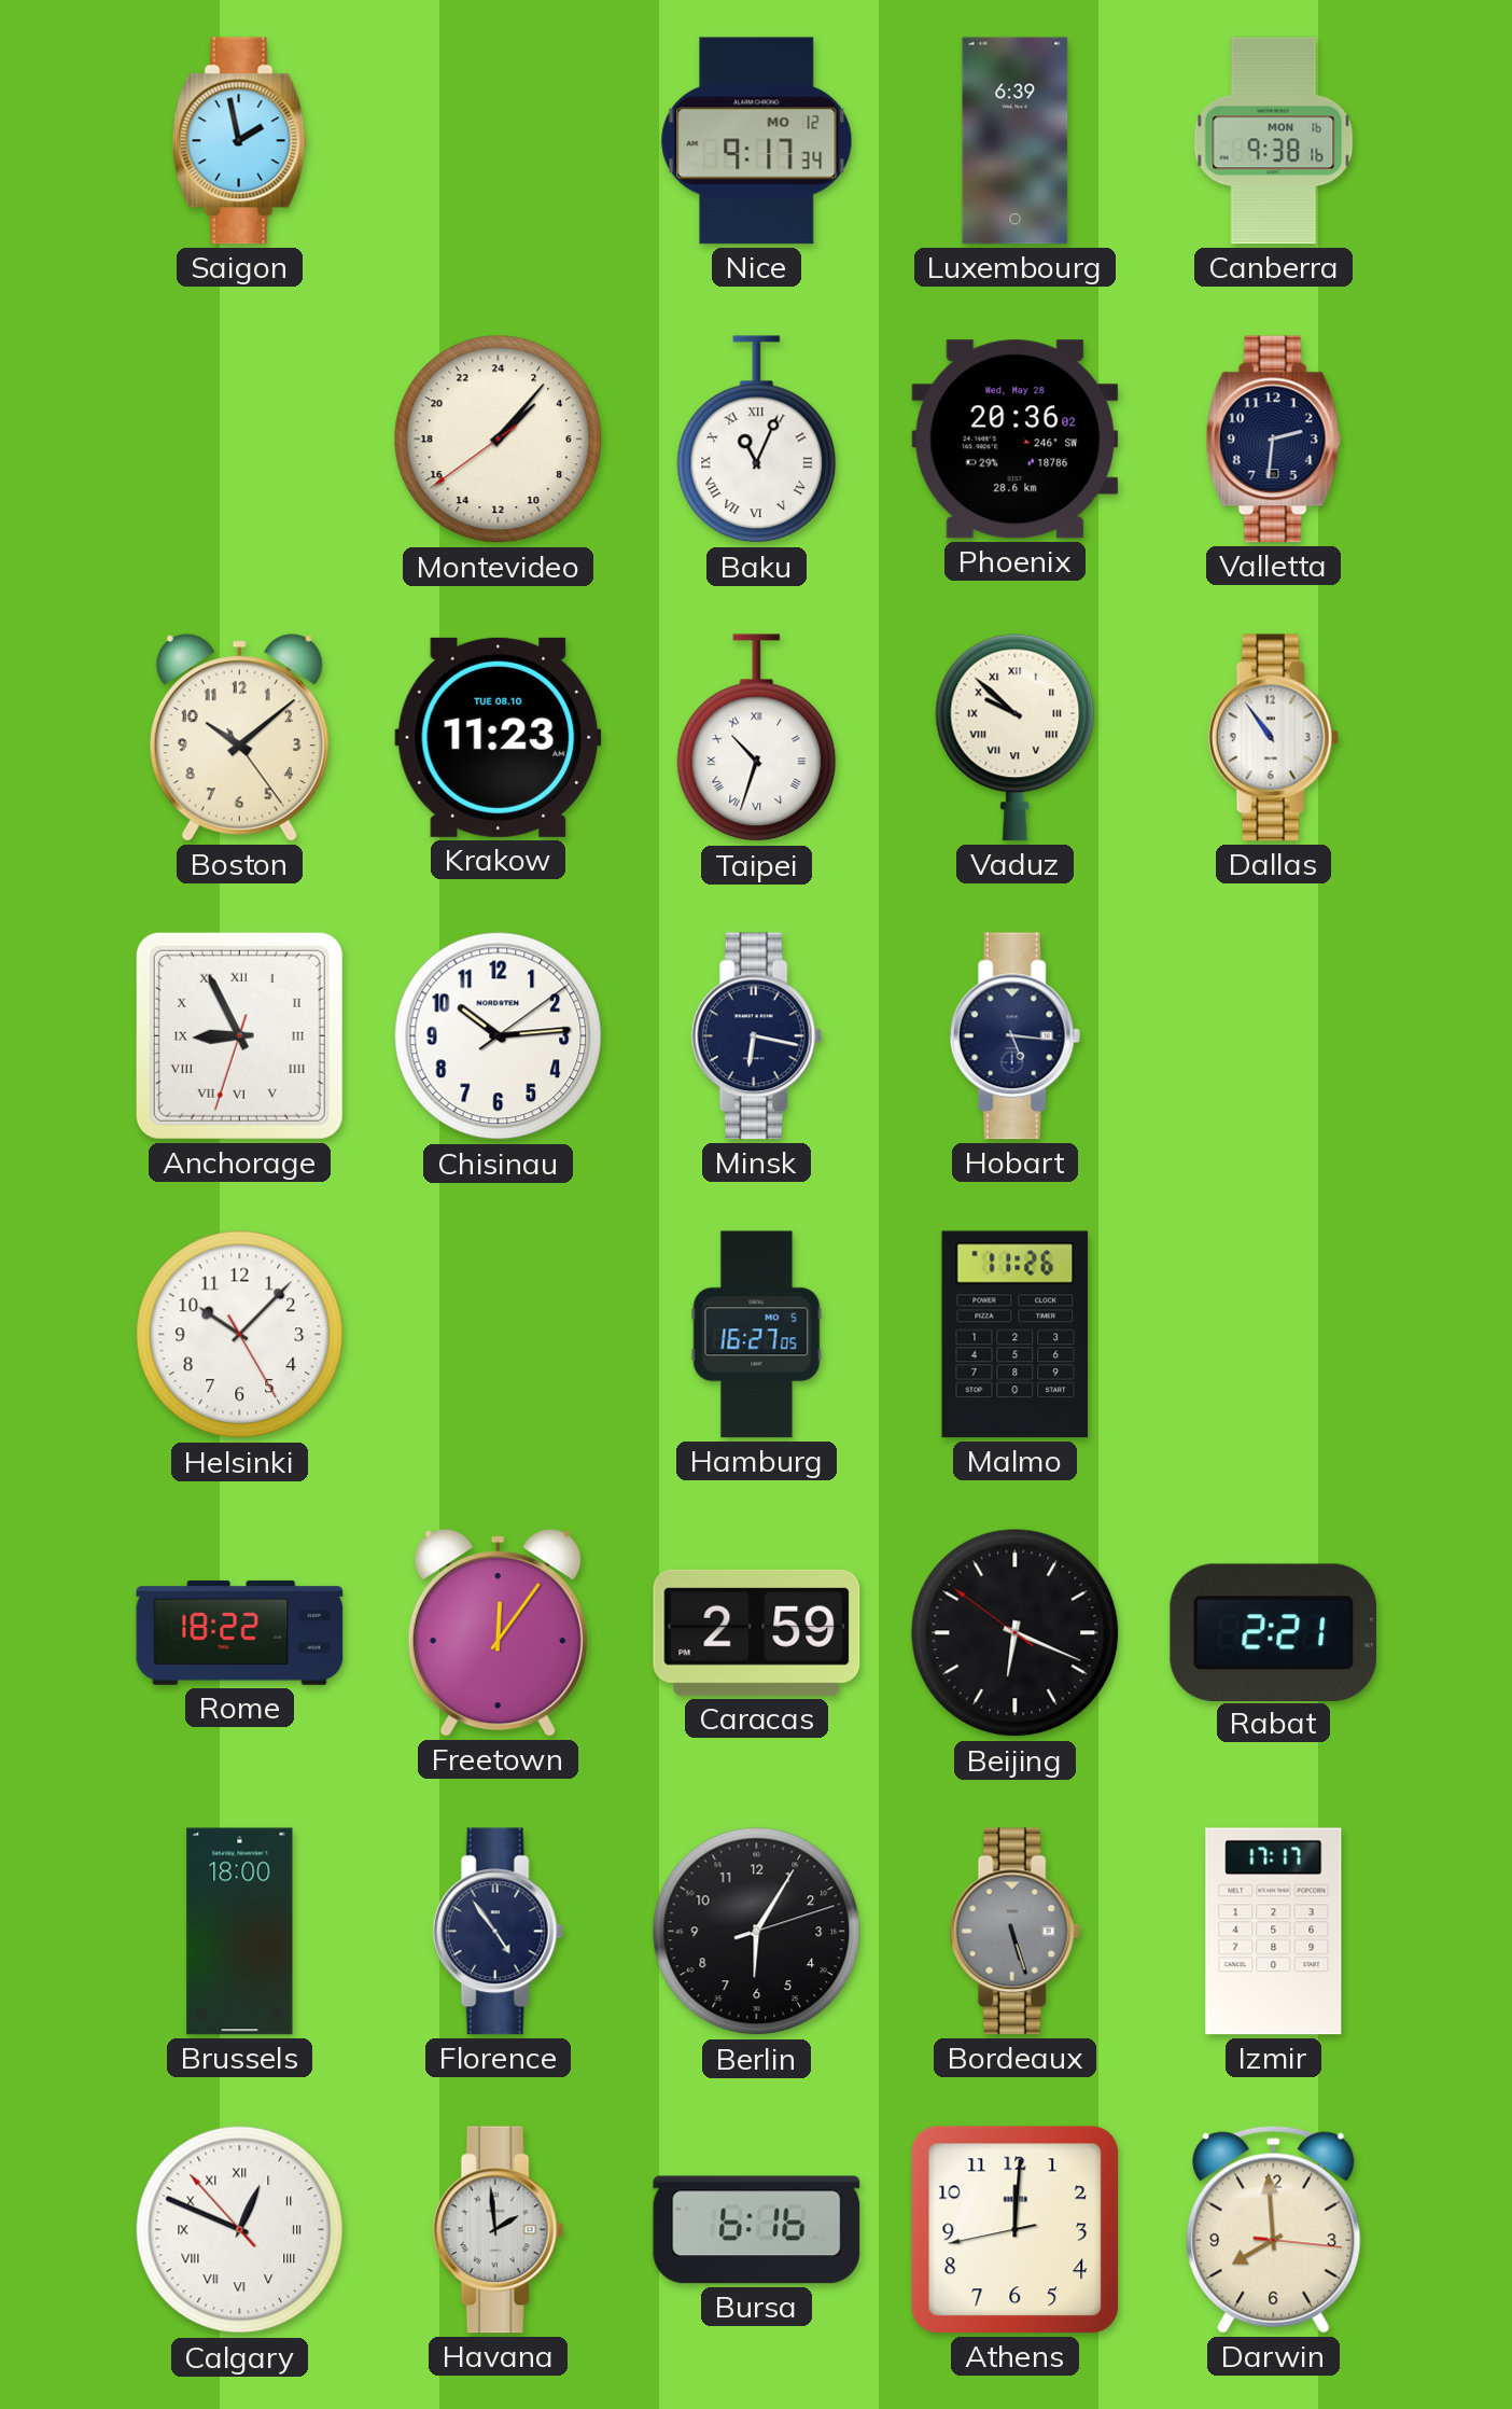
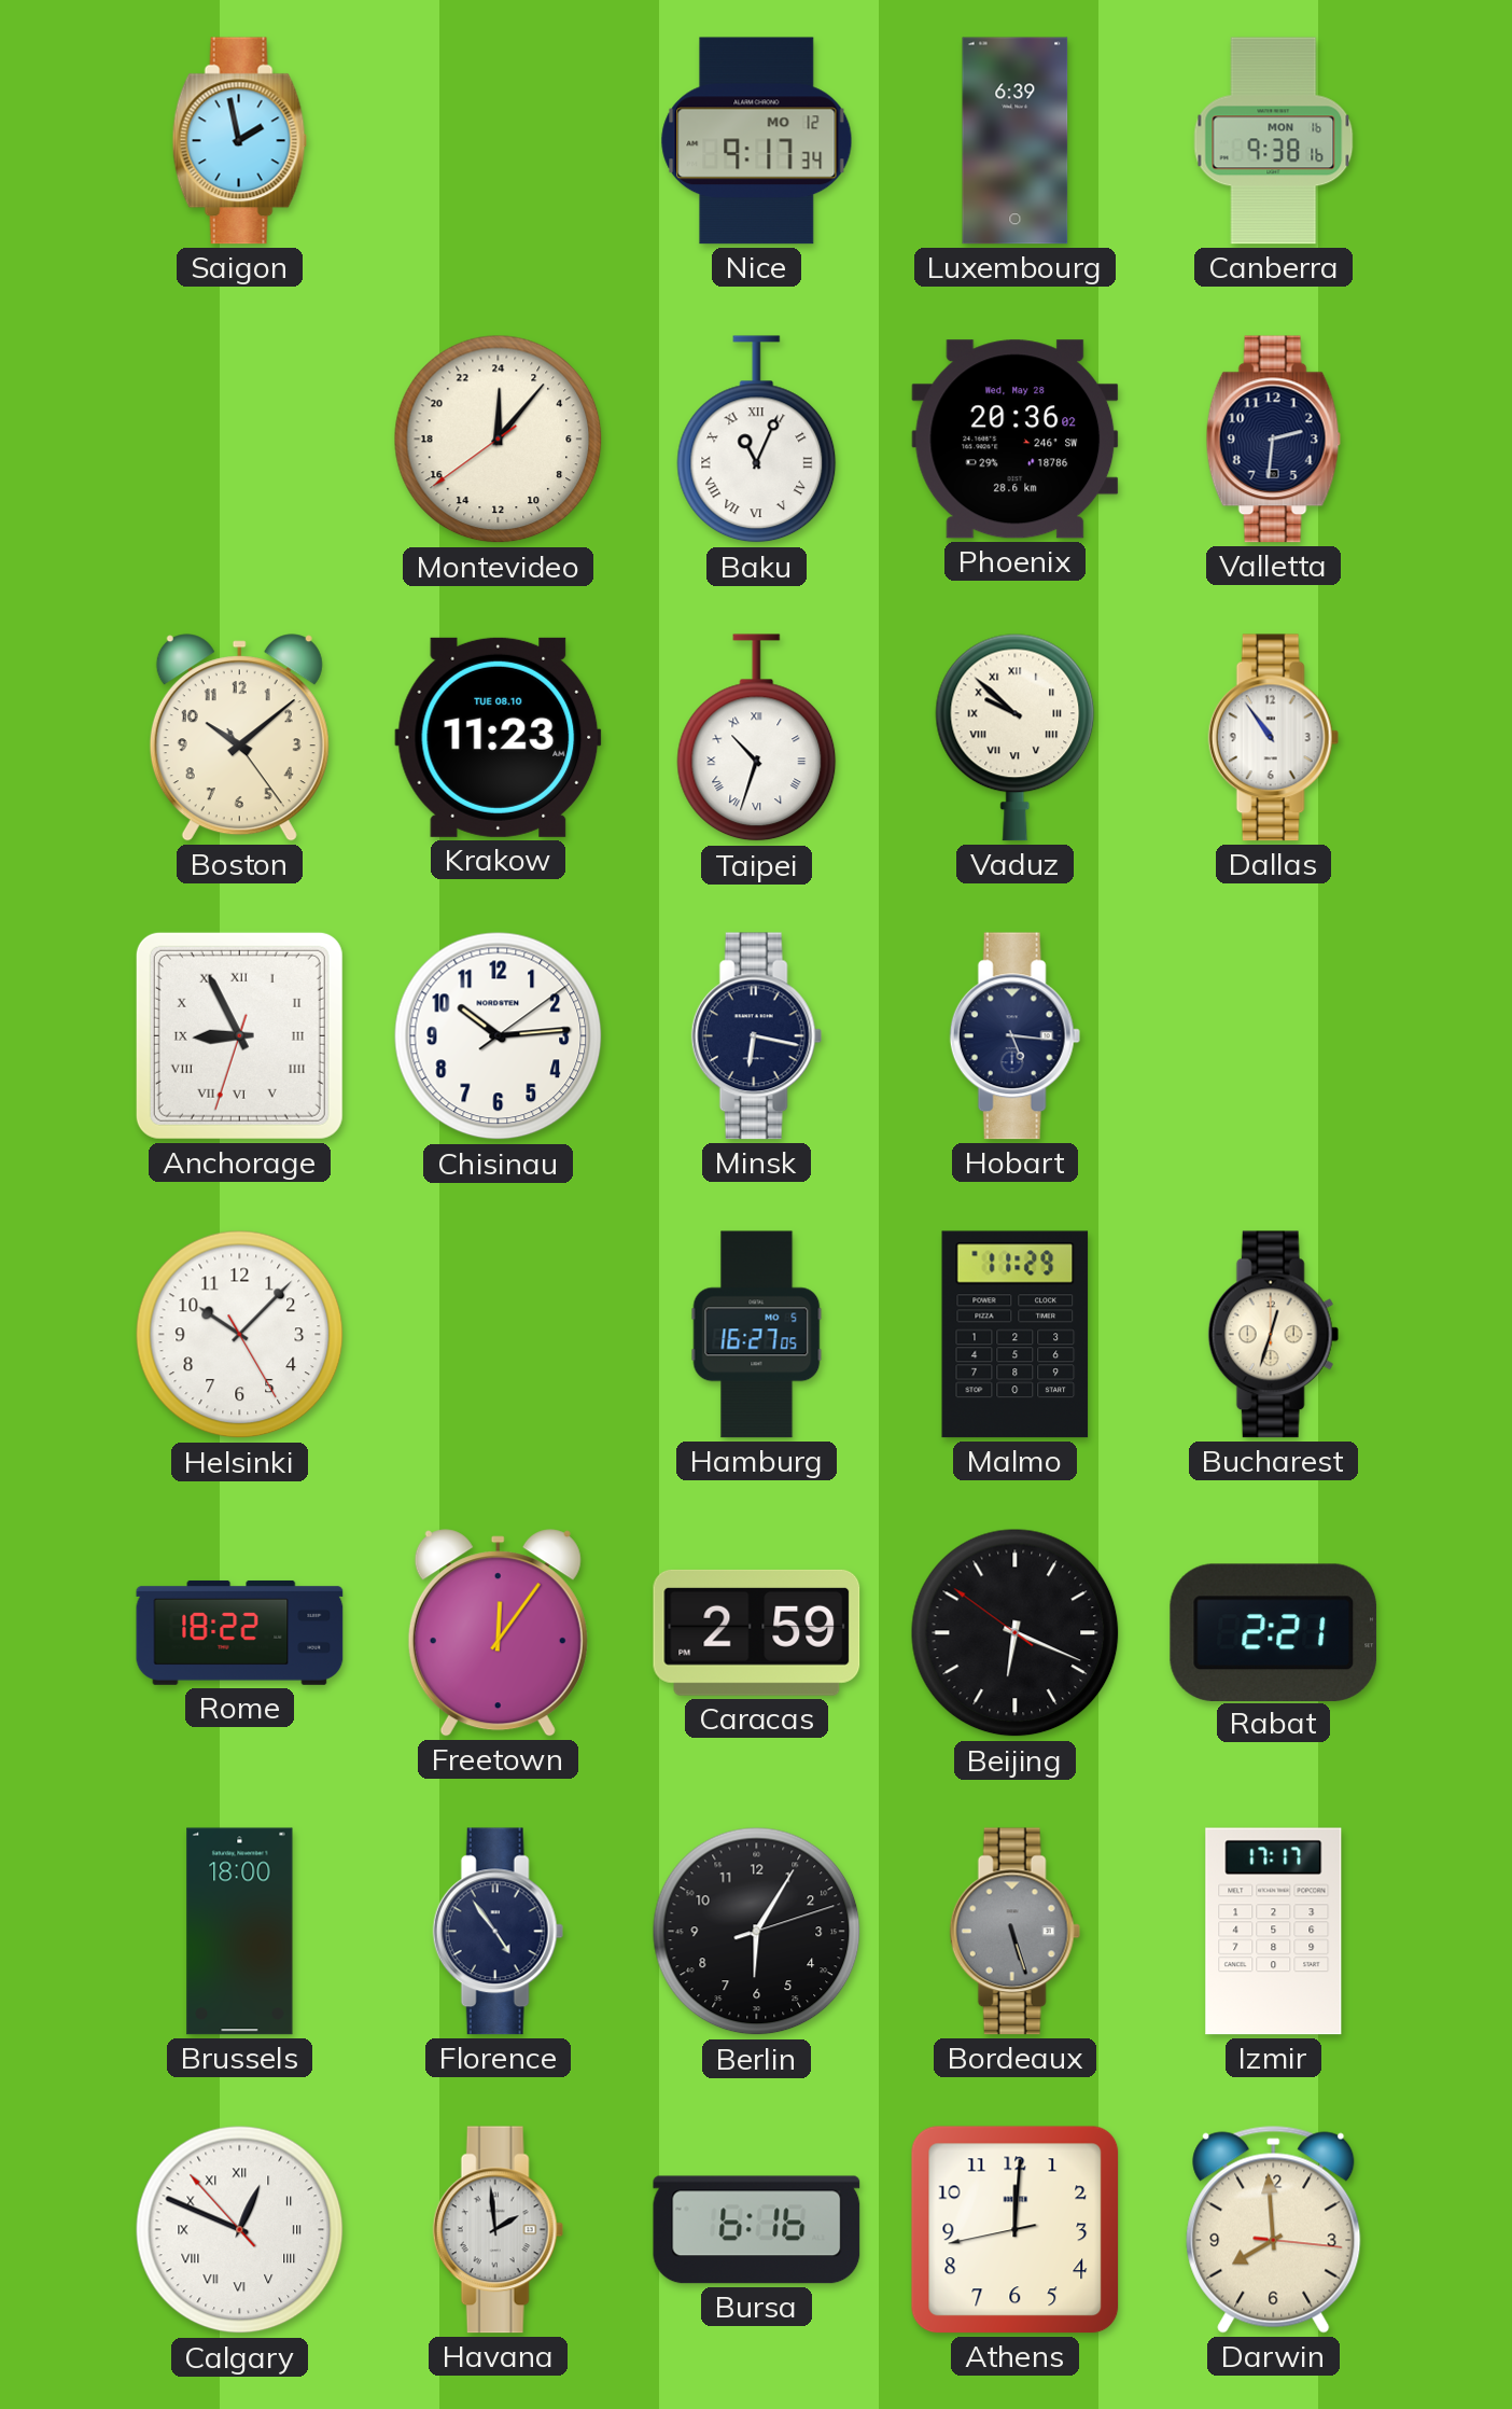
Montevideo: 3:06 -> 0:06
Malmo: 11:26 -> 11:29
Bucharest: none -> 12:33
